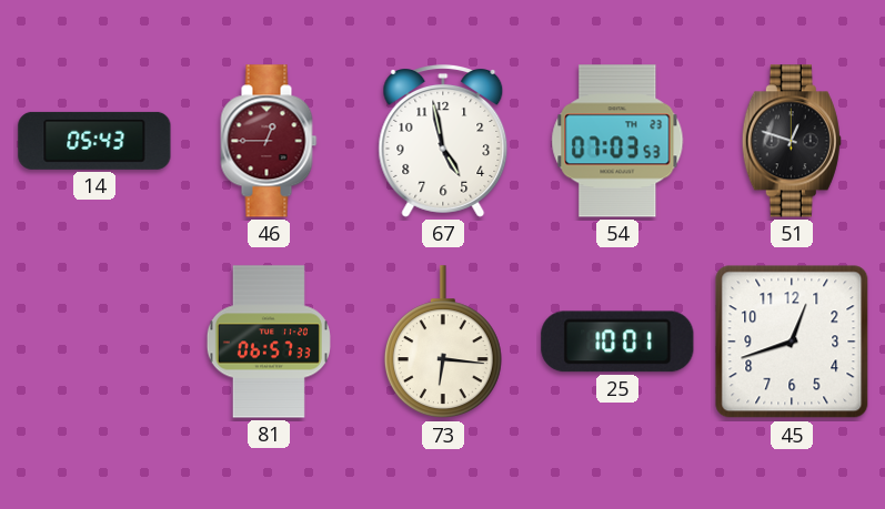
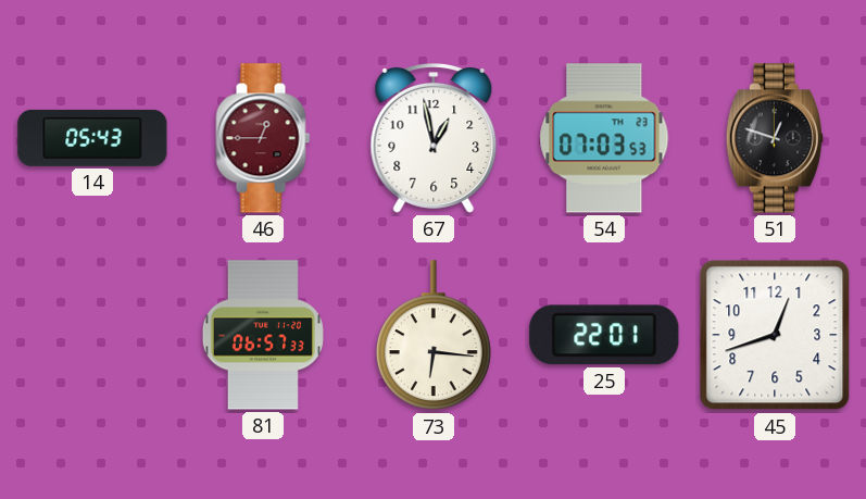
67: 4:58 -> 12:58
25: 10:01 -> 22:01
